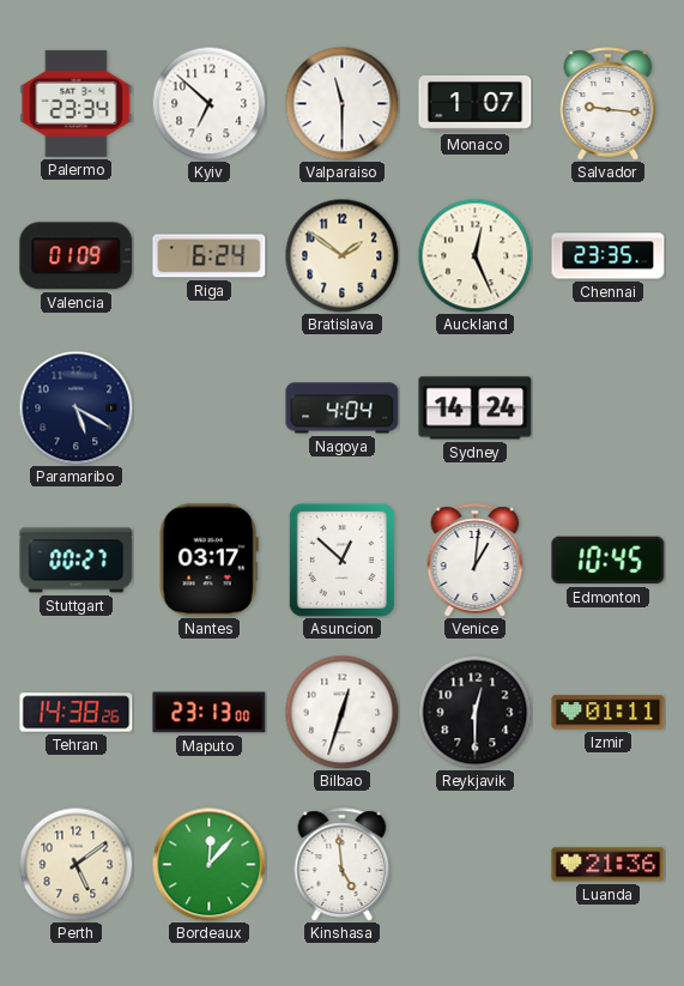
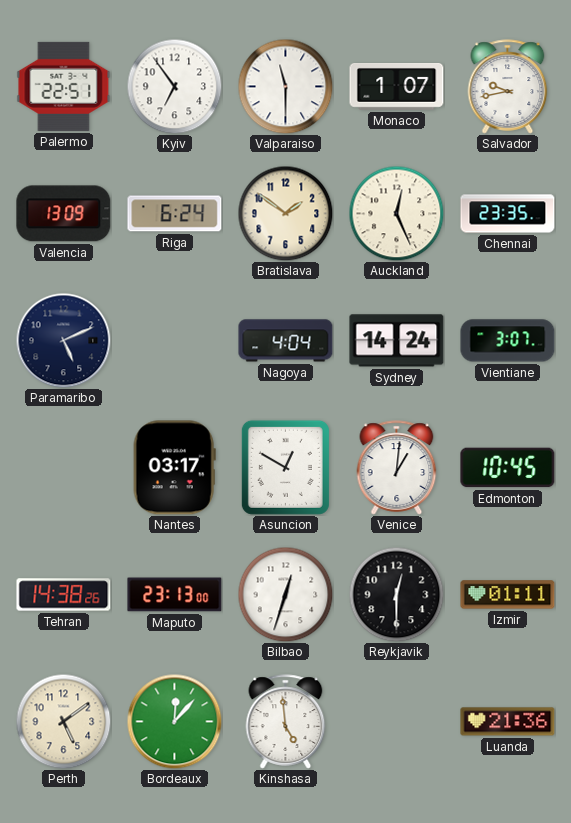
Palermo: 23:34 -> 22:51
Kyiv: 6:52 -> 6:54
Salvador: 9:16 -> 9:43
Valencia: 01:09 -> 13:09
Paramaribo: 5:20 -> 5:11
Vientiane: none -> 3:07
Stuttgart: 00:27 -> none
Asuncion: 12:52 -> 12:50
